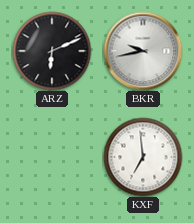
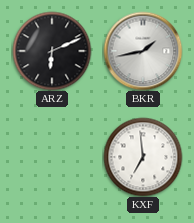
BKR: 9:43 -> 1:43
